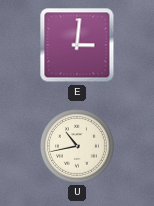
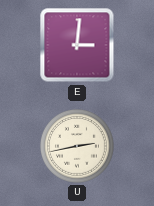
U: 10:43 -> 2:43
